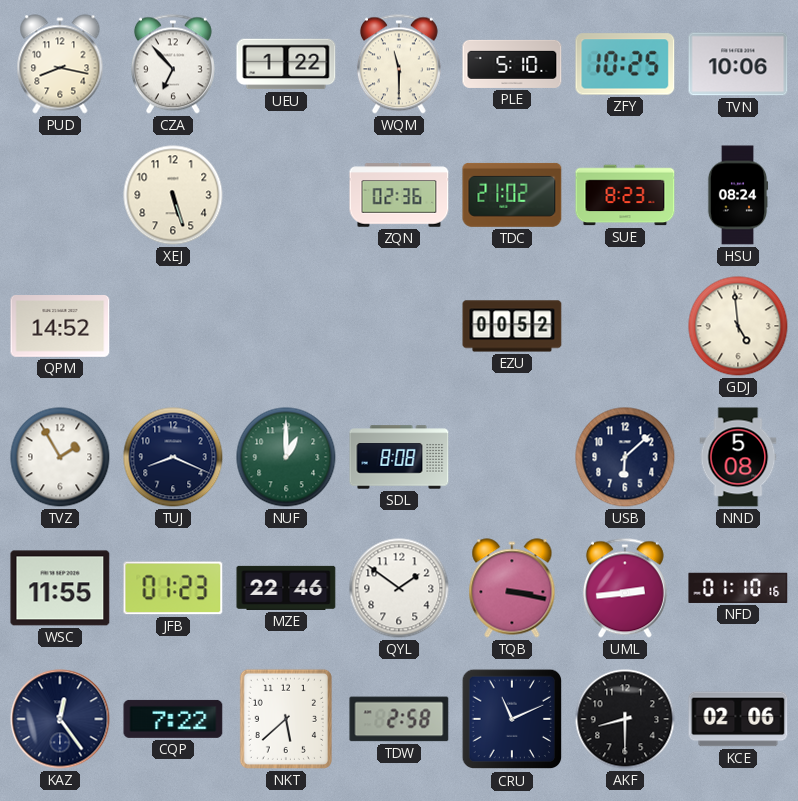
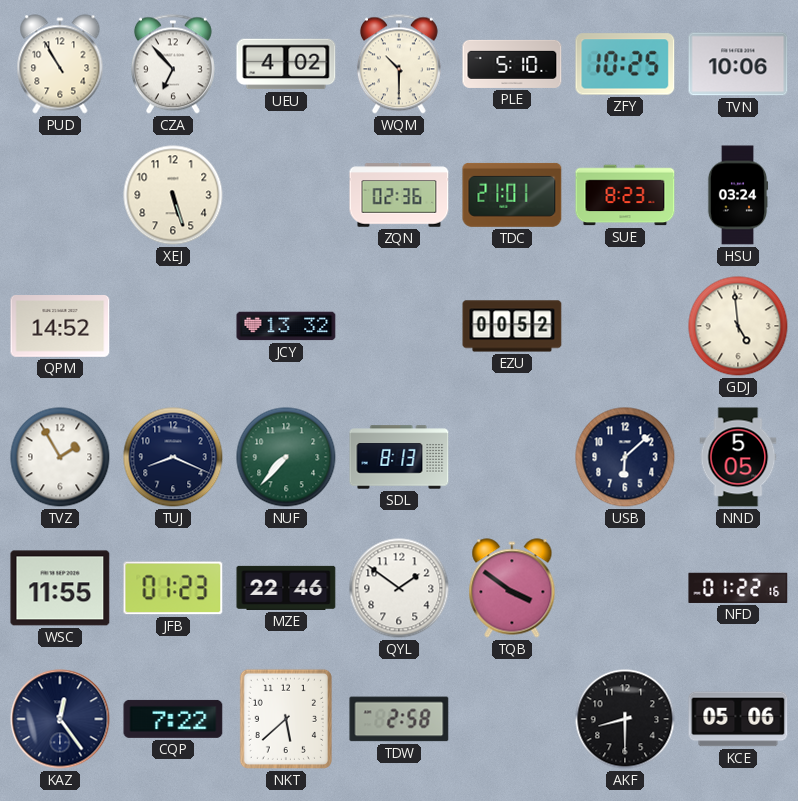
PUD: 8:17 -> 10:55
UEU: 1:22 -> 4:02
WQM: 11:30 -> 10:30
TDC: 21:02 -> 21:01
HSU: 08:24 -> 03:24
JCY: none -> 13:32
NUF: 1:00 -> 7:37
SDL: 8:08 -> 8:13
NND: 5:08 -> 5:05
TQB: 3:17 -> 3:51
UML: 2:44 -> none
NFD: 01:10 -> 01:22
CRU: 11:11 -> none
KCE: 02:06 -> 05:06
